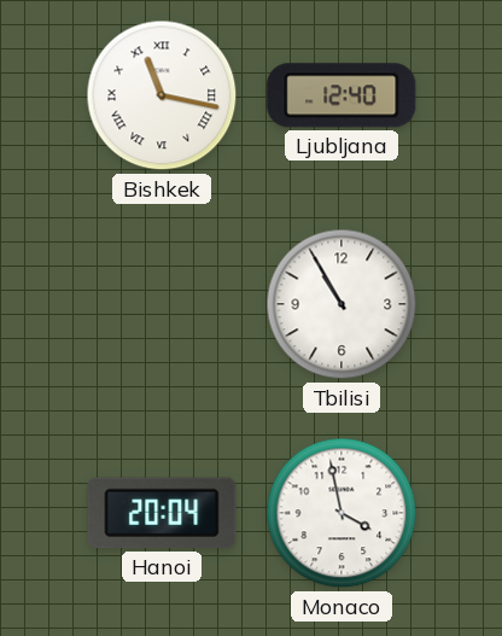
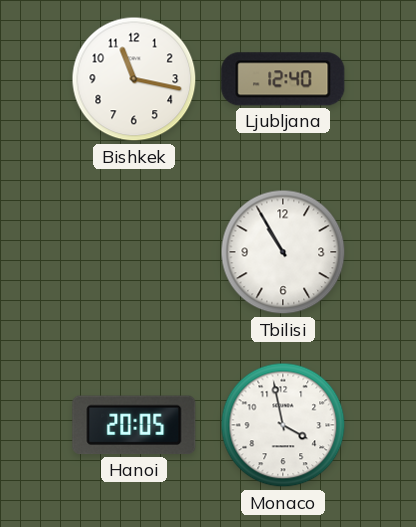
Bishkek numerals: Roman -> Arabic
Hanoi: 20:04 -> 20:05
